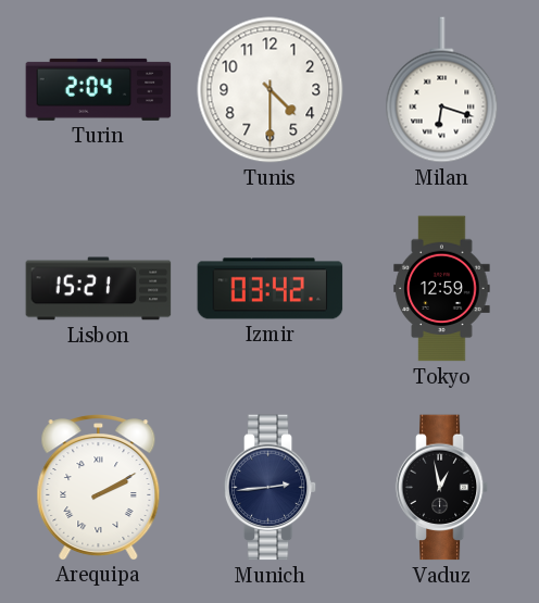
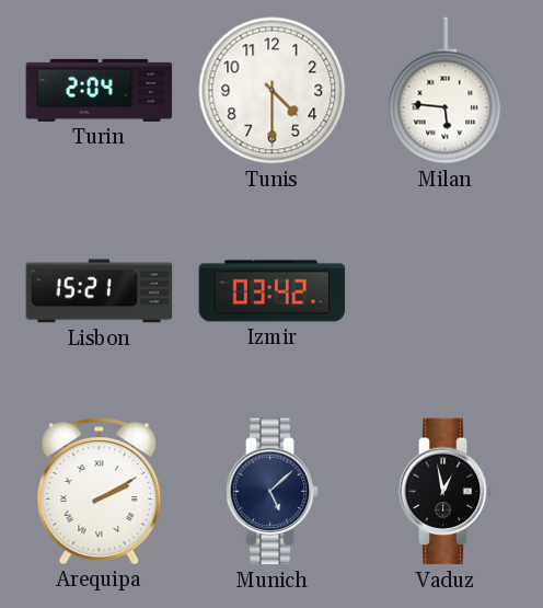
Milan: 6:18 -> 5:46
Tokyo: 12:59 -> none
Munich: 2:44 -> 5:08
